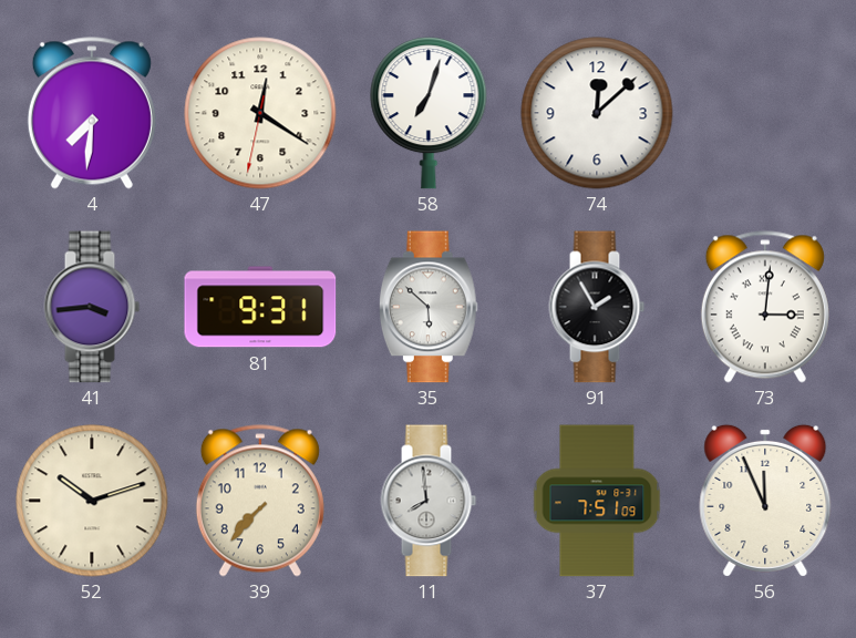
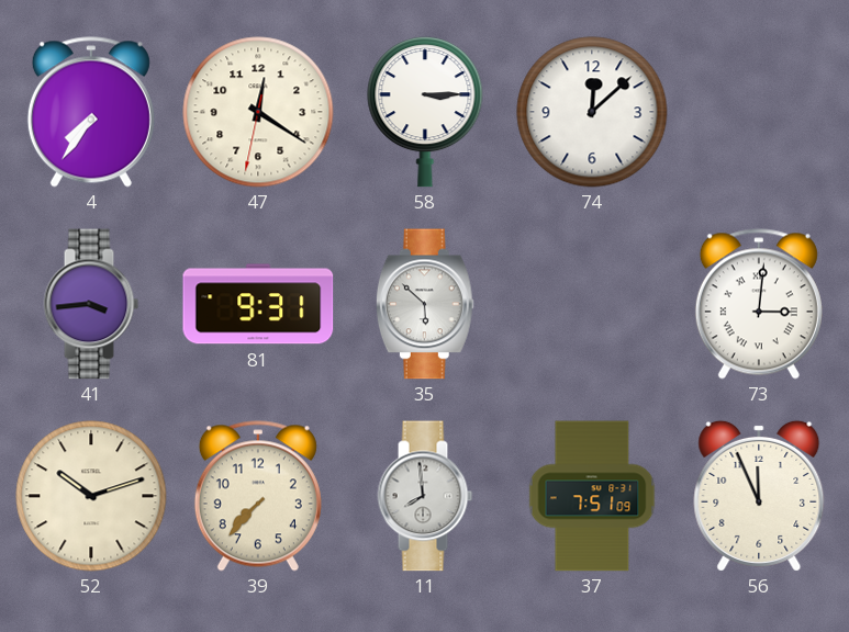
4: 7:31 -> 7:36
58: 7:03 -> 3:15
91: 1:55 -> none
